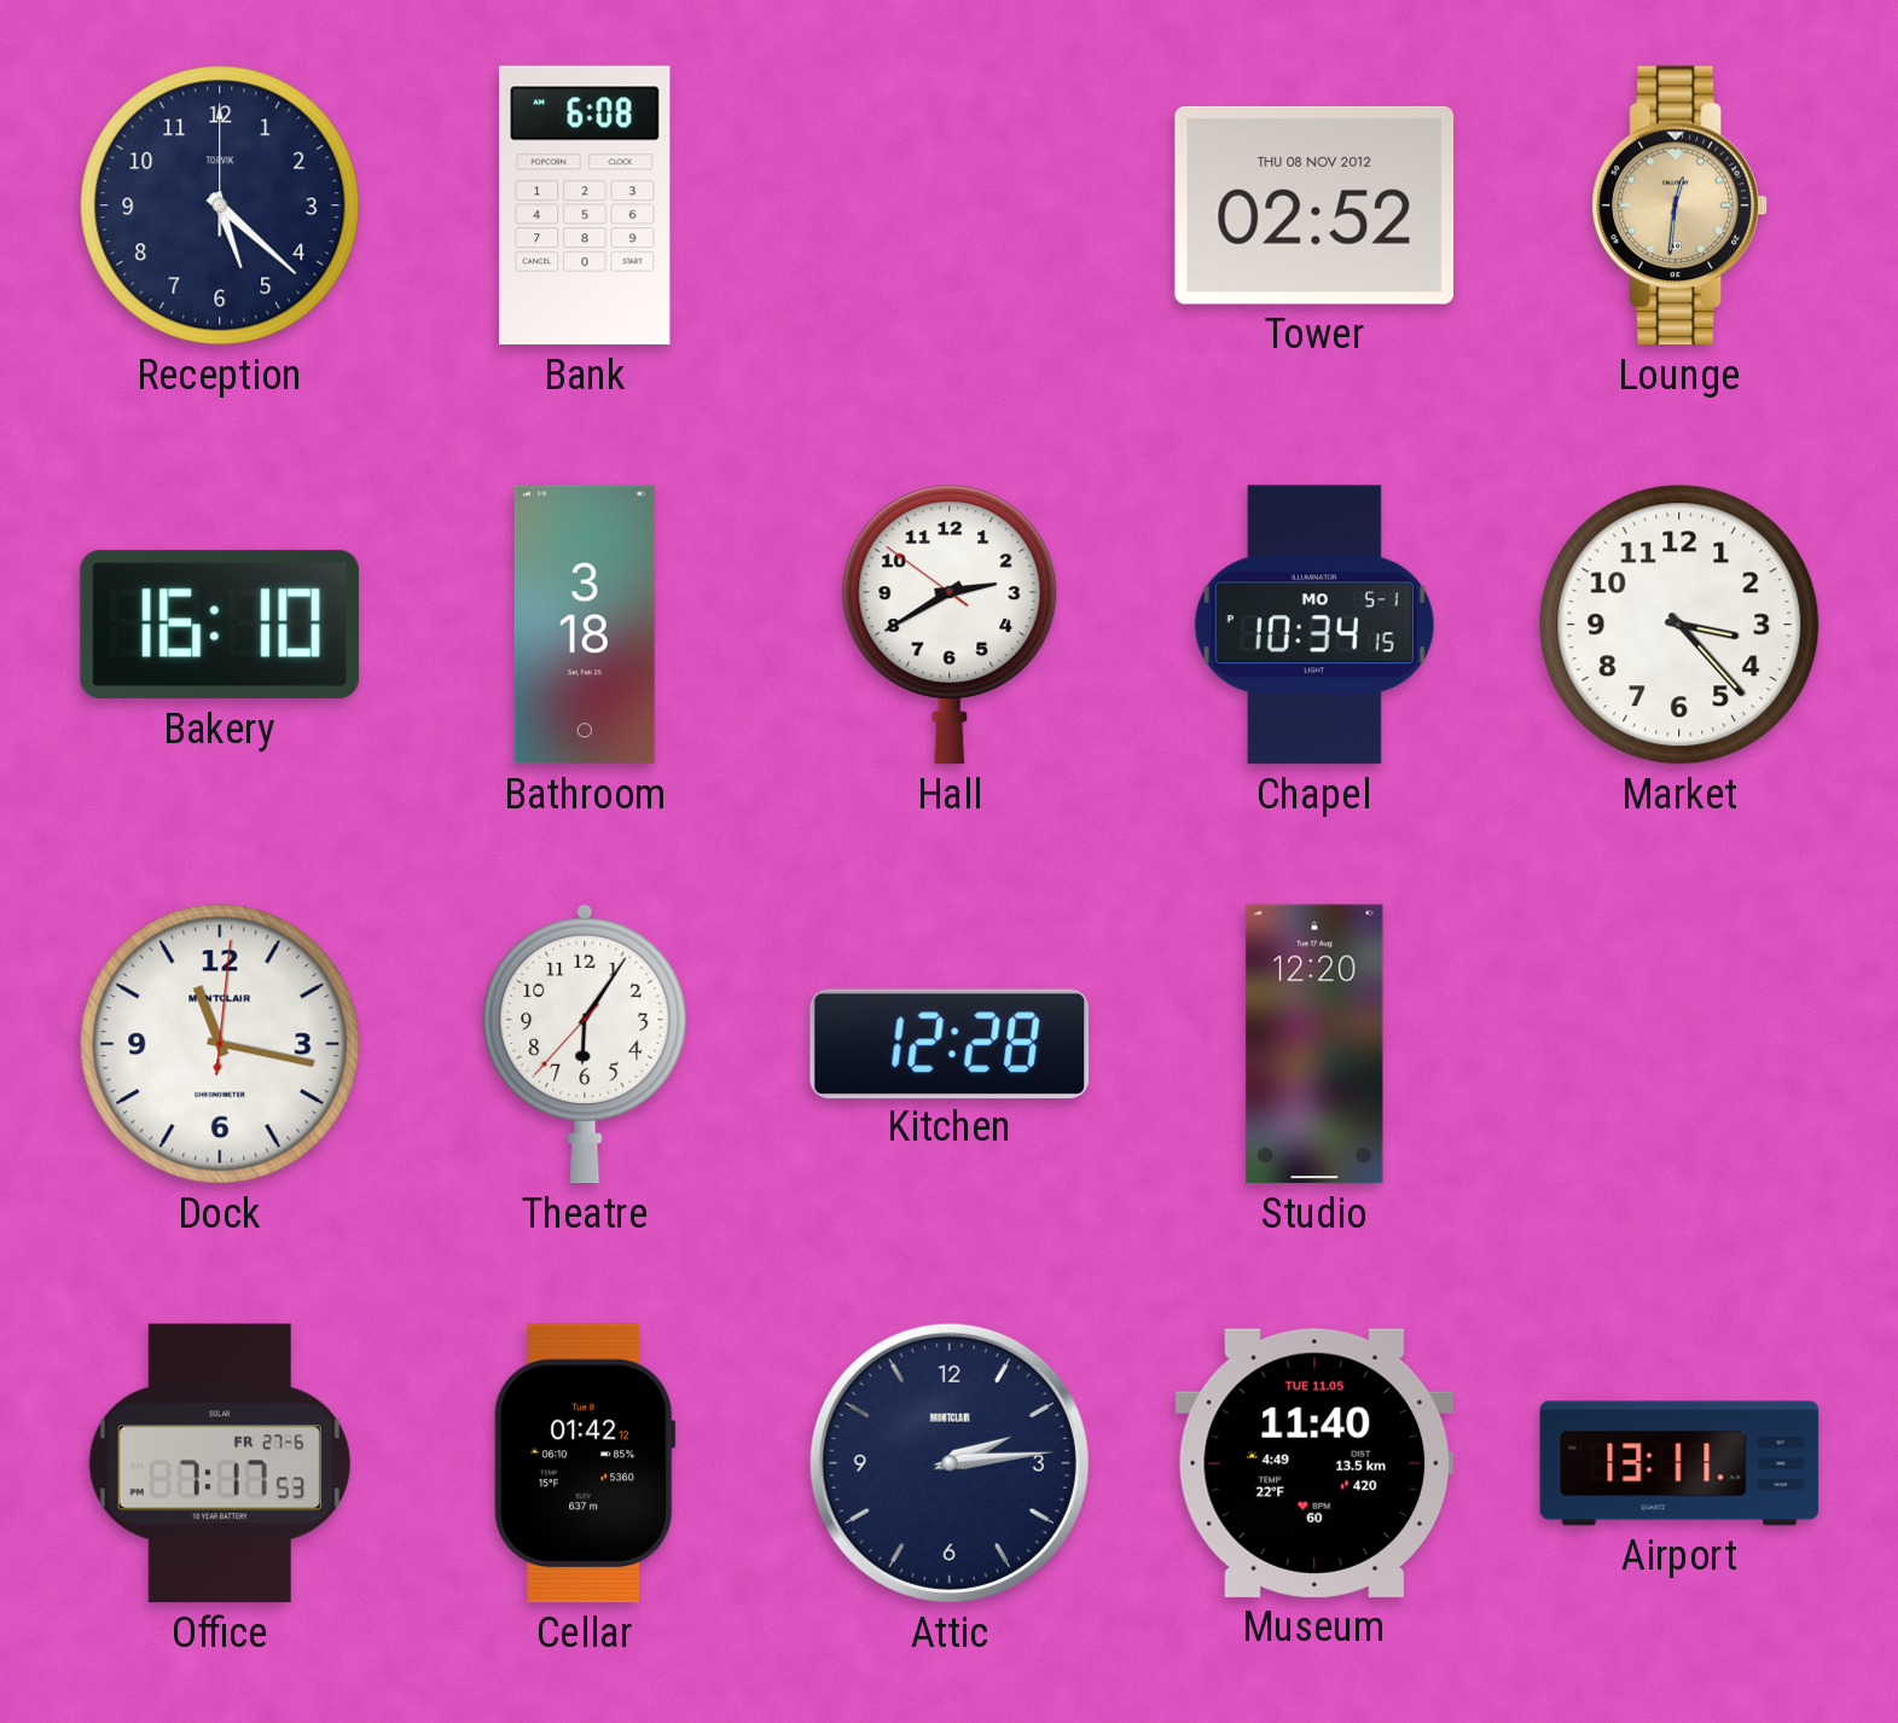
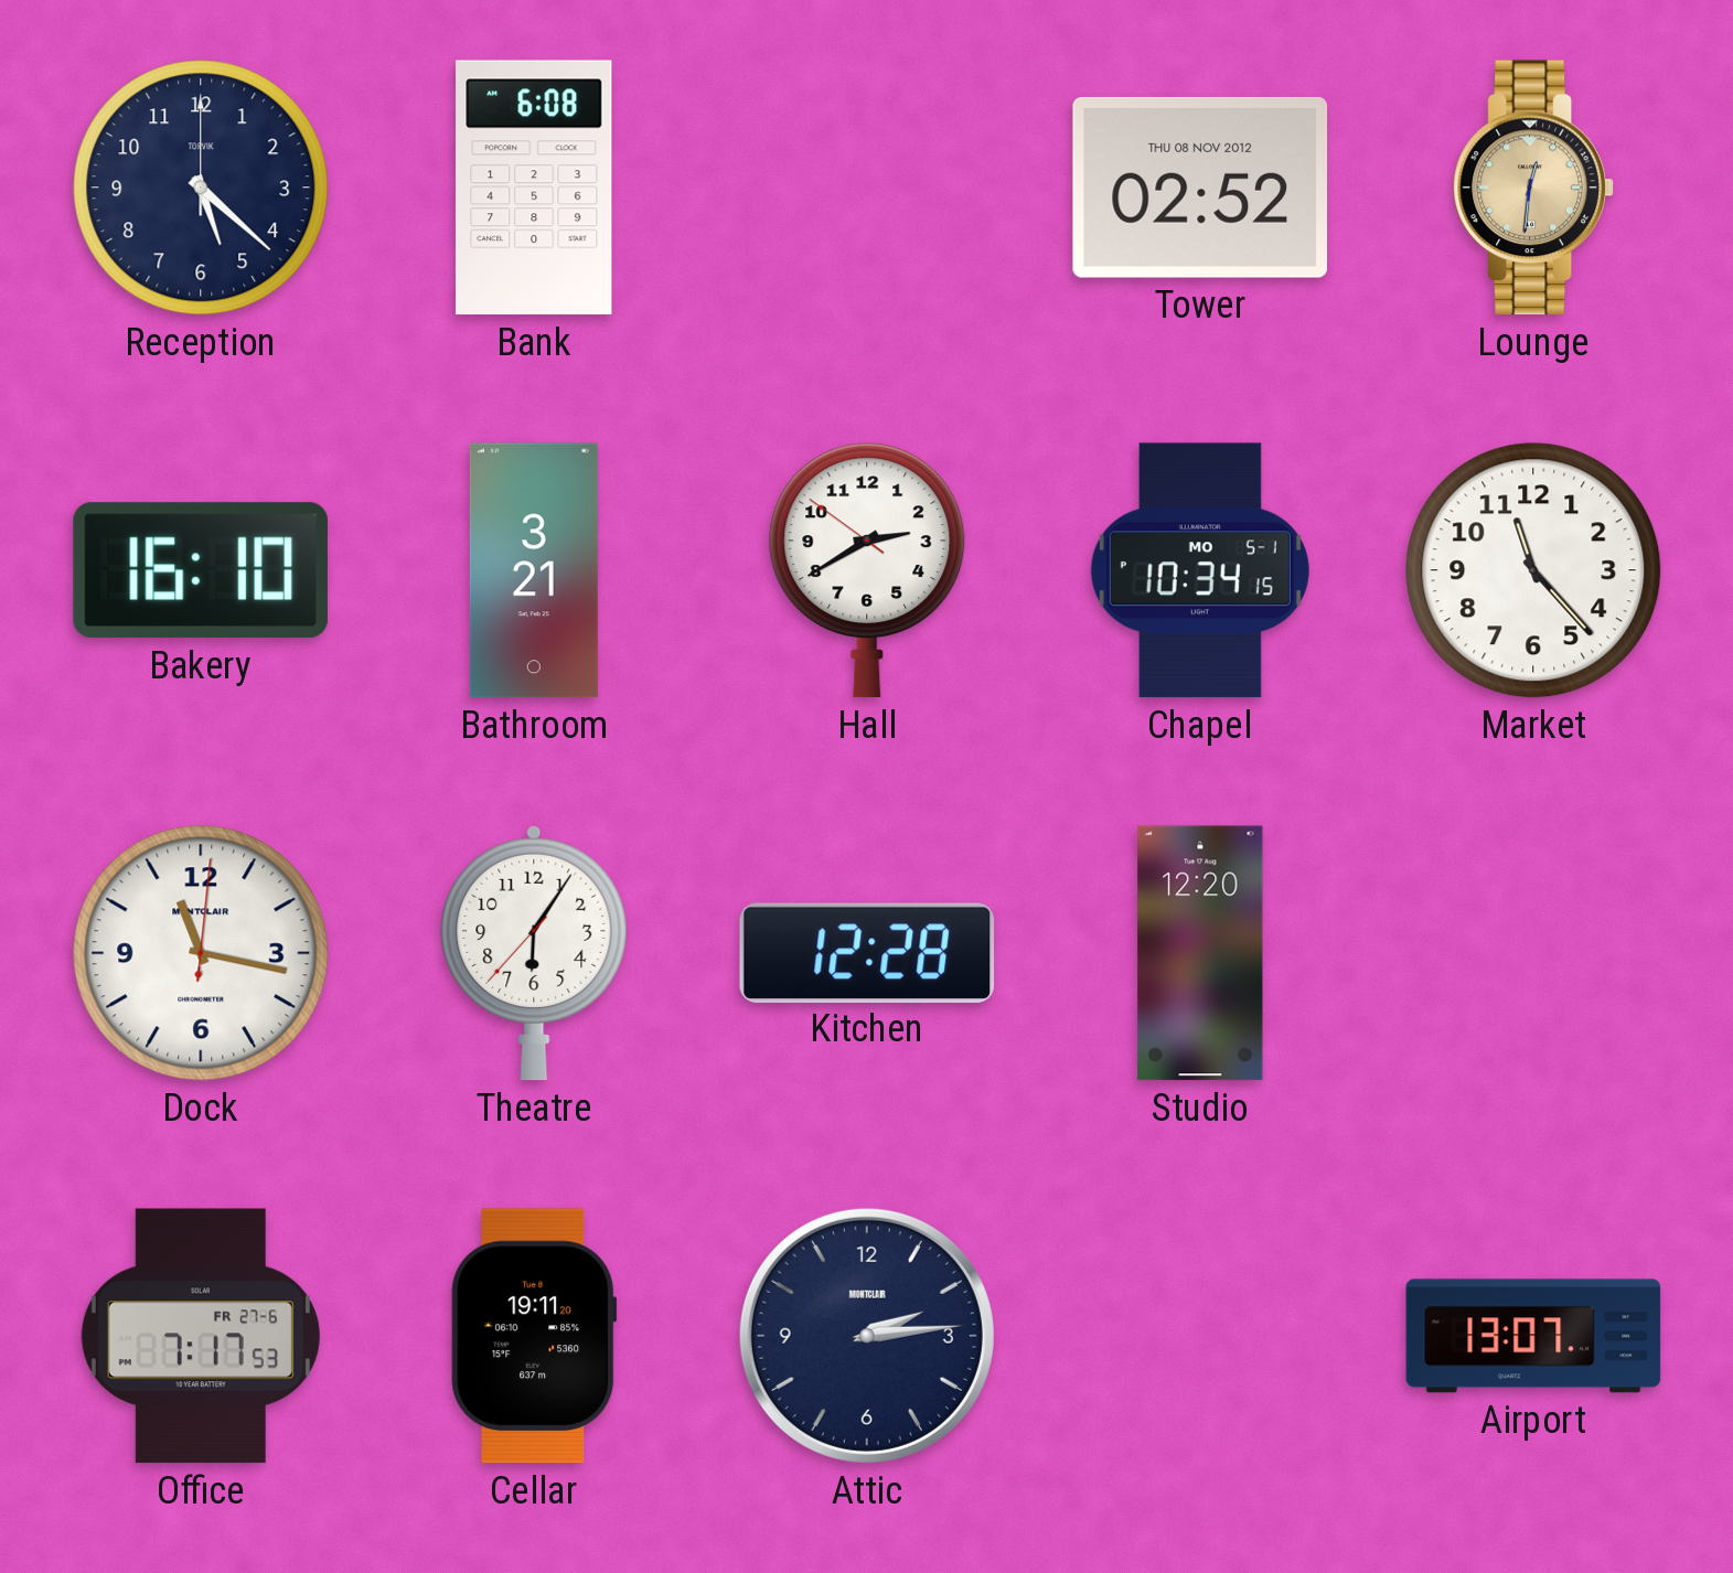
Bathroom: 3:18 -> 3:21
Market: 3:23 -> 11:23
Cellar: 01:42 -> 19:11
Museum: 11:40 -> none
Airport: 13:11 -> 13:07
